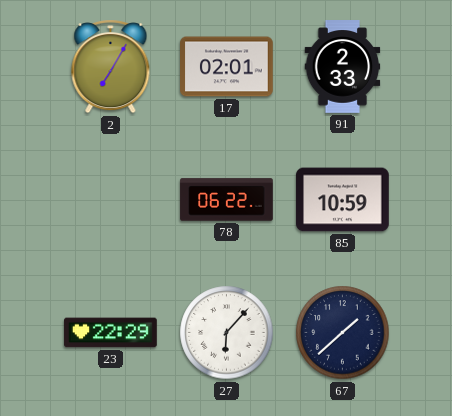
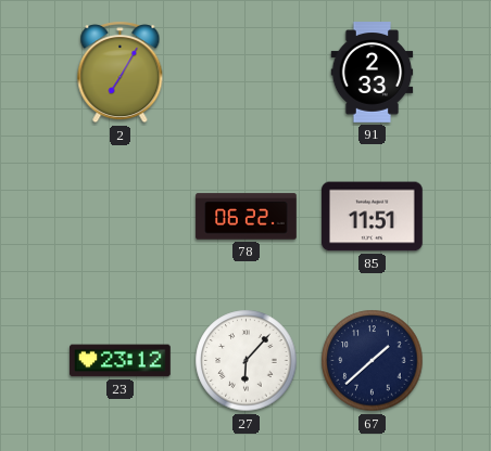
17: 02:01 -> none
85: 10:59 -> 11:51
23: 22:29 -> 23:12
